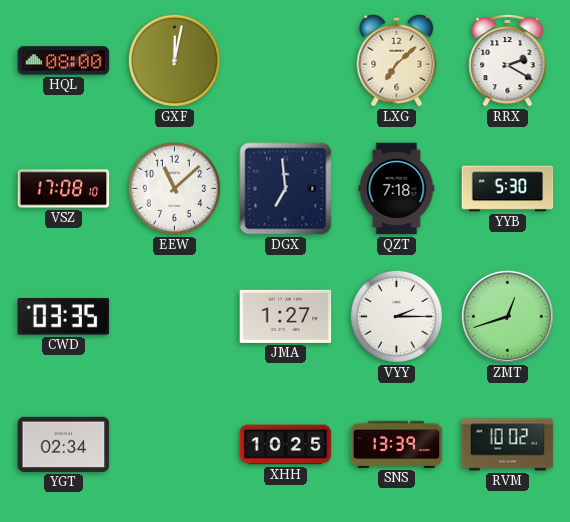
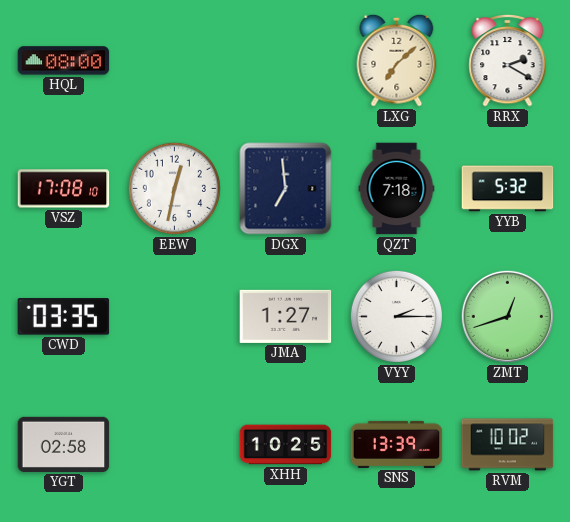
GXF: 12:02 -> none
EEW: 11:08 -> 12:32
YYB: 5:30 -> 5:32
YGT: 02:34 -> 02:58
